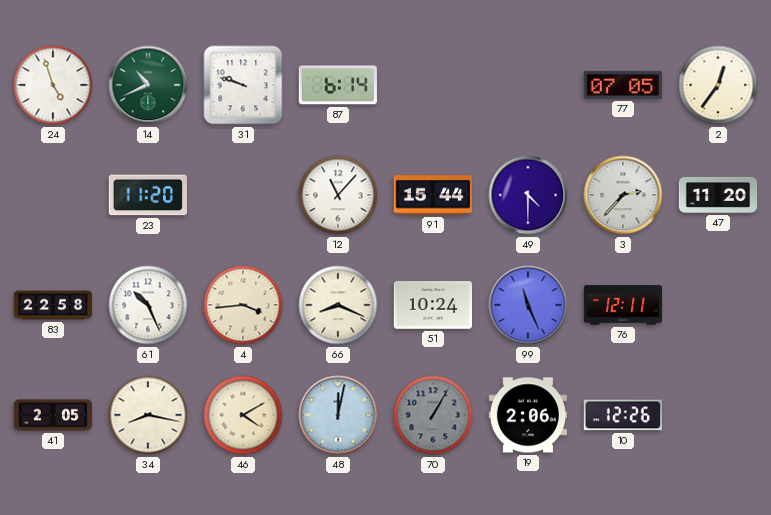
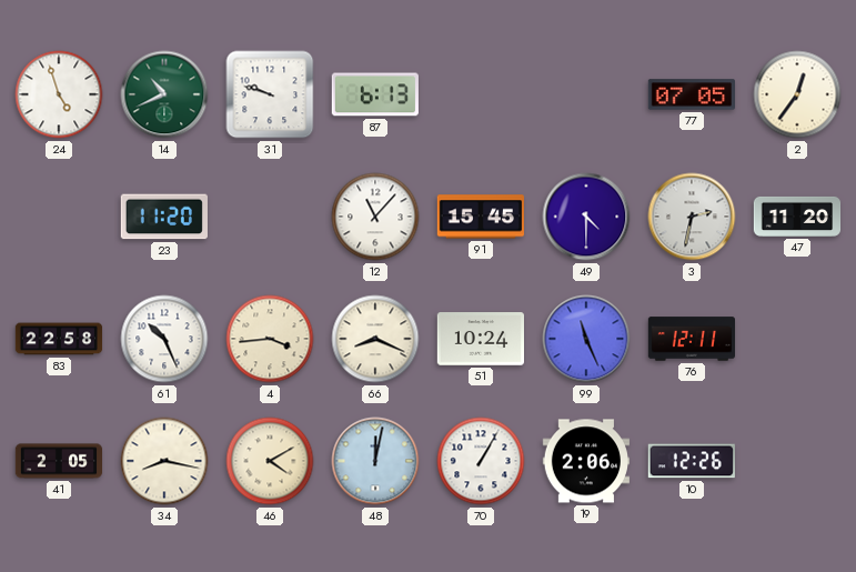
87: 6:14 -> 6:13
91: 15:44 -> 15:45
3: 2:37 -> 2:32
70 dial: grey -> white
